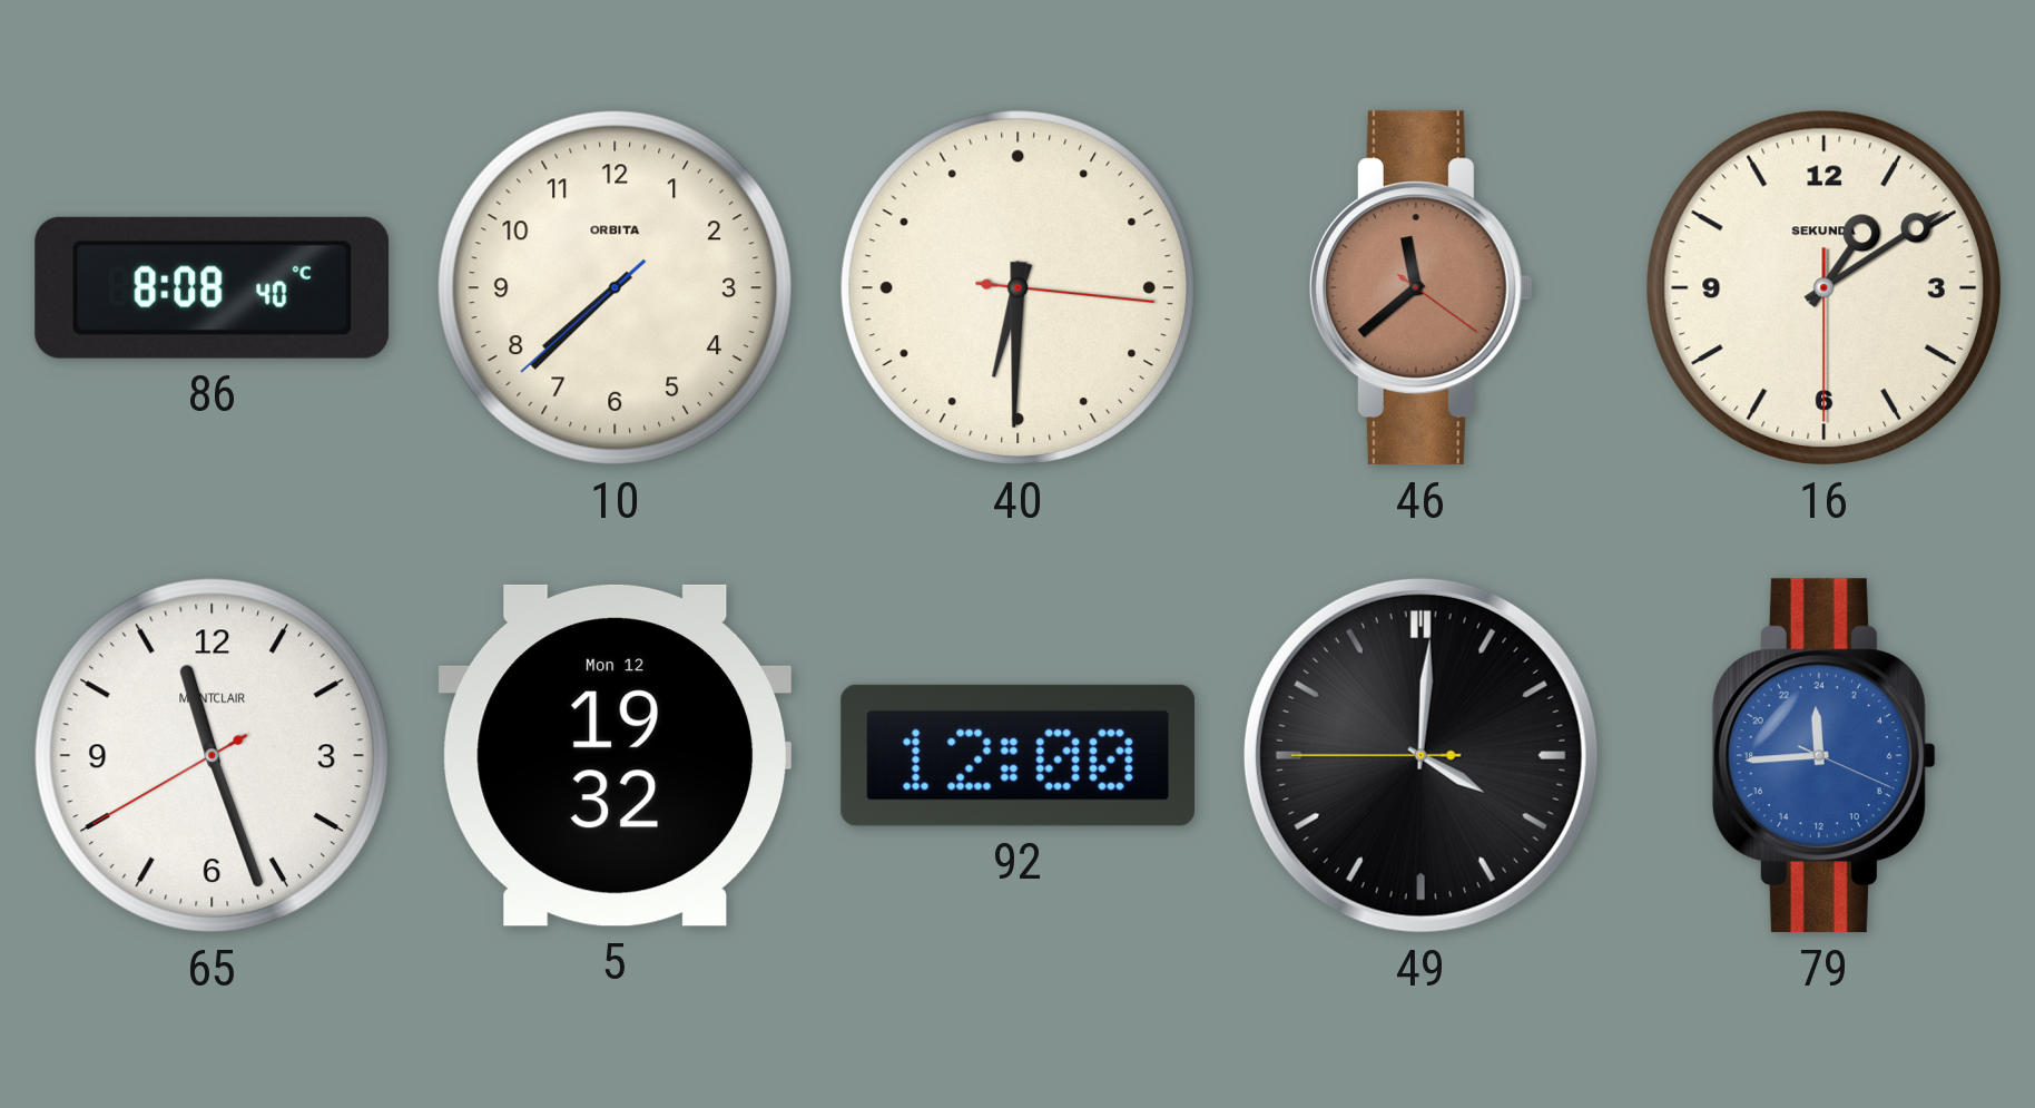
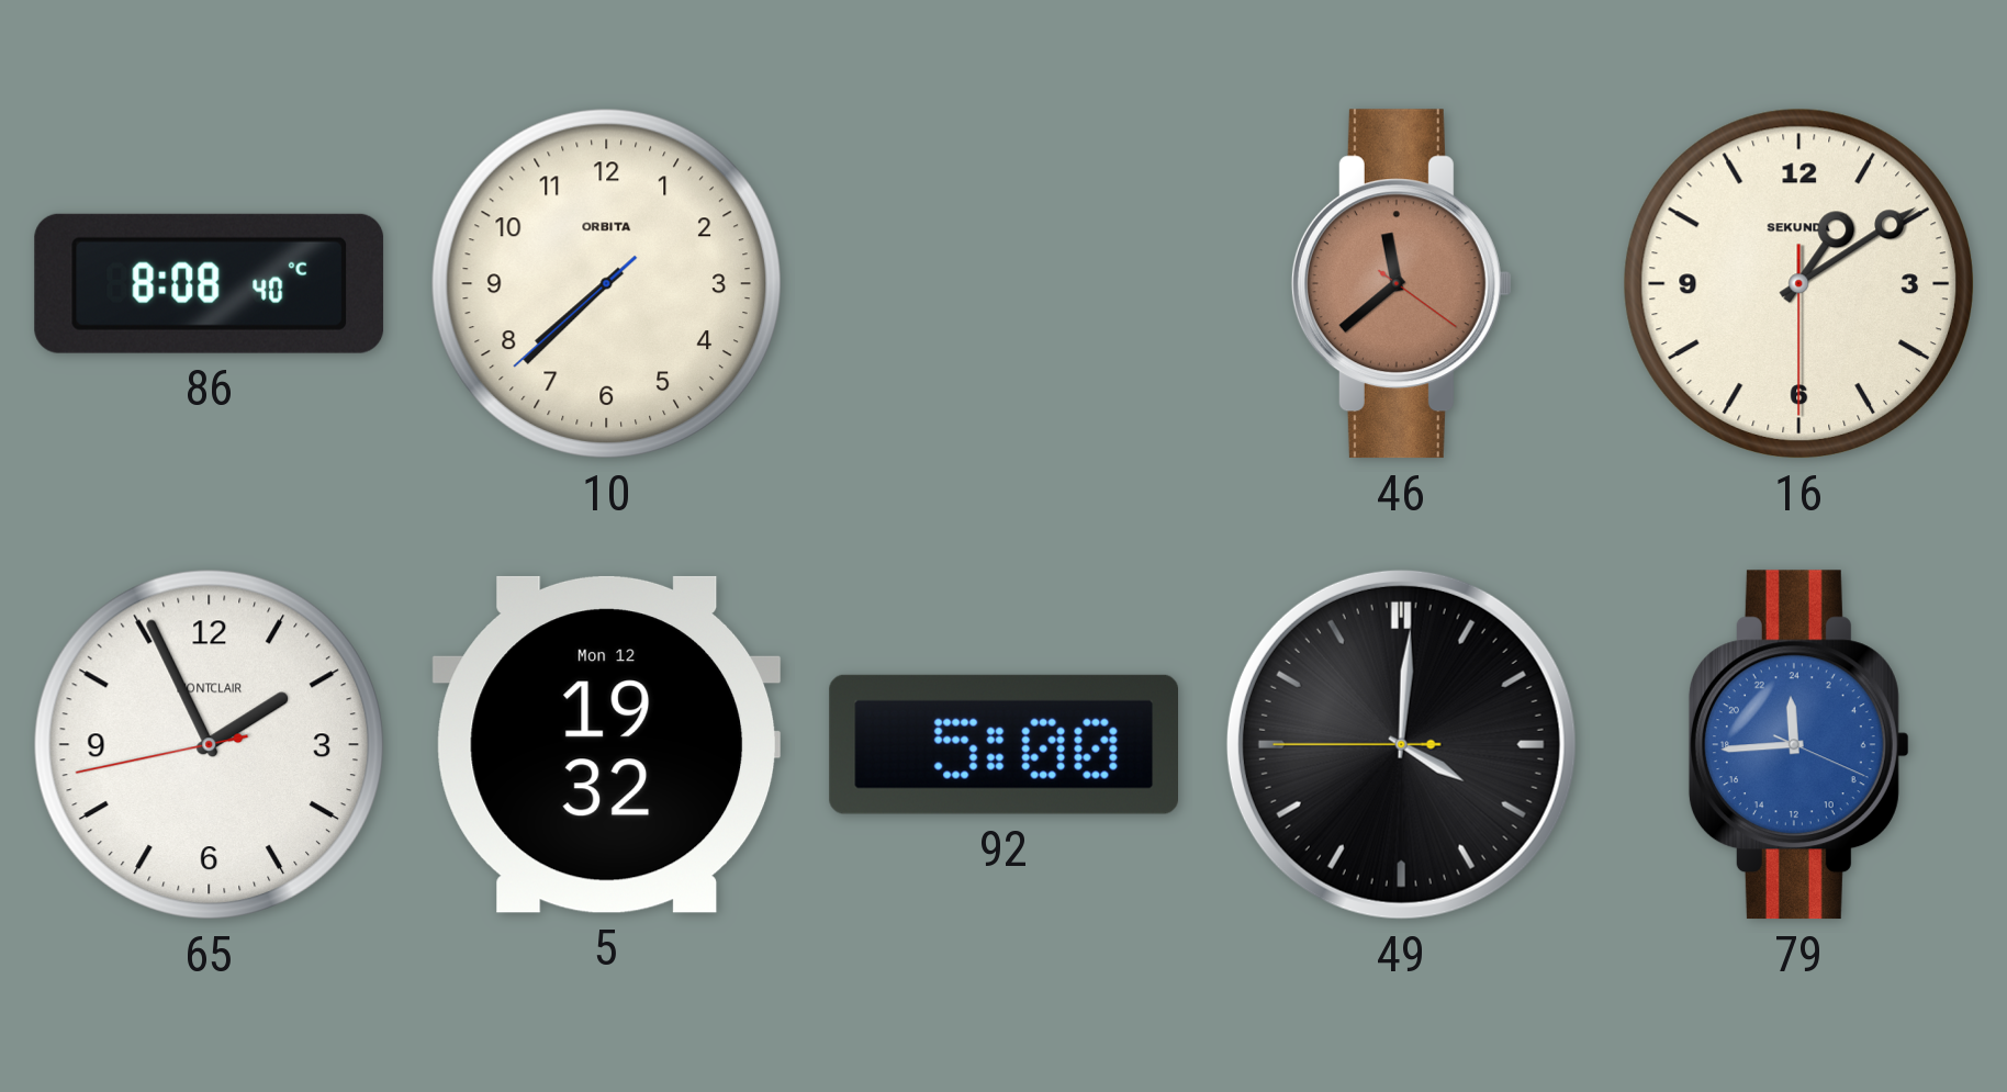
40: 6:30 -> none
65: 11:26 -> 1:55
92: 12:00 -> 5:00
